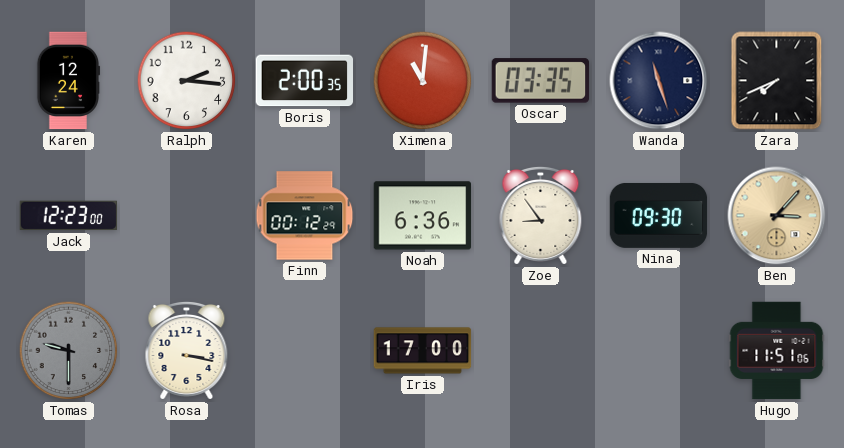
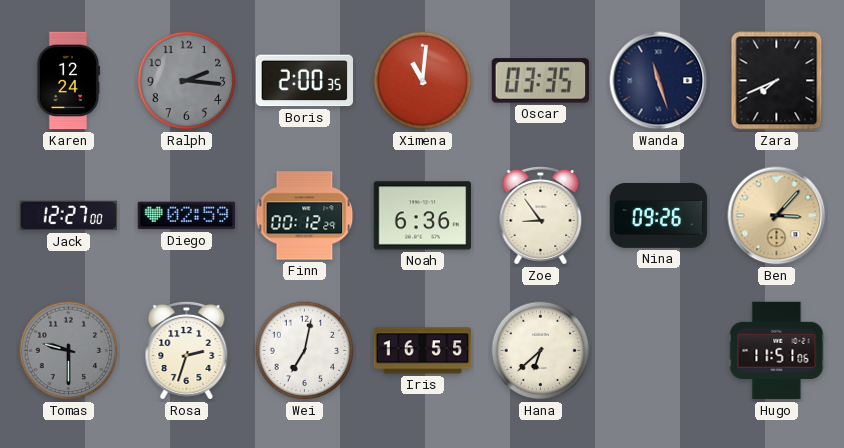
Ralph dial: white -> grey
Jack: 12:23 -> 12:27
Diego: none -> 02:59
Nina: 09:30 -> 09:26
Rosa: 3:17 -> 2:33
Wei: none -> 7:02
Iris: 17:00 -> 16:55
Hana: none -> 6:38
